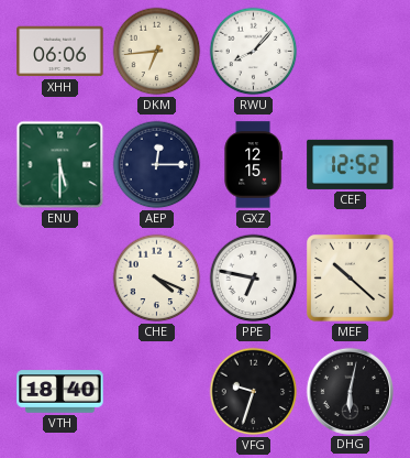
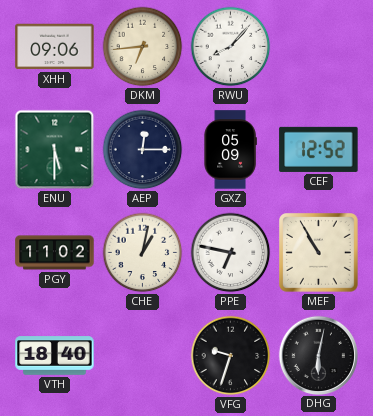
XHH: 06:06 -> 09:06
GXZ: 12:15 -> 05:09
PGY: none -> 11:02
CHE: 4:19 -> 1:02
MEF: 10:22 -> 10:55
